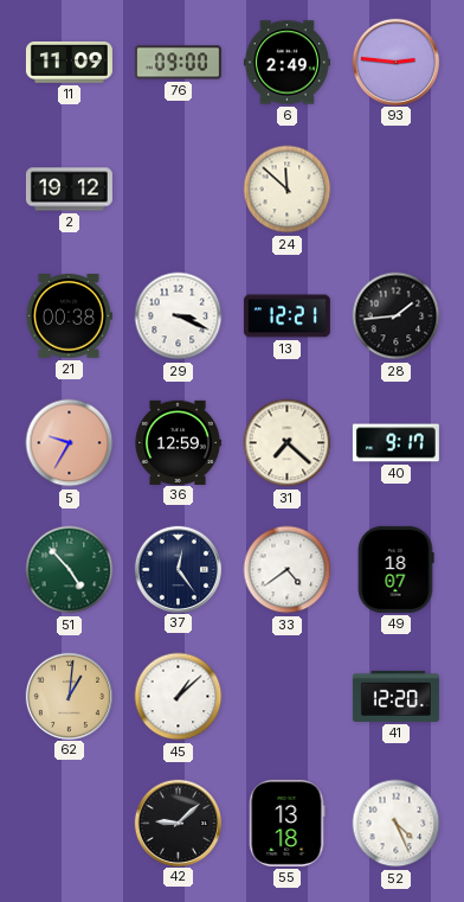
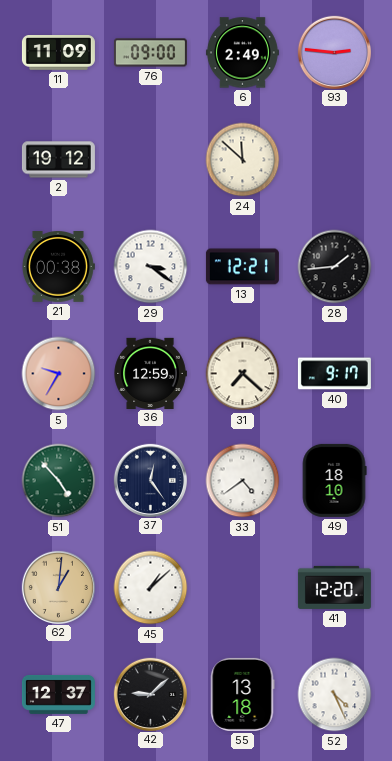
29: 3:19 -> 3:21
49: 18:07 -> 18:10
47: none -> 12:37
